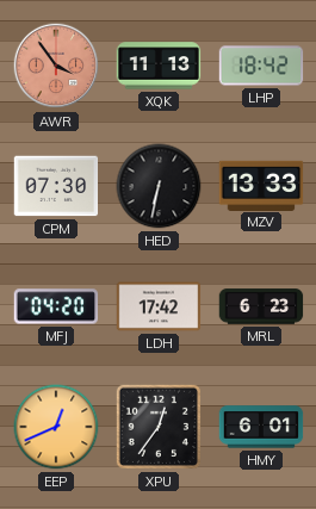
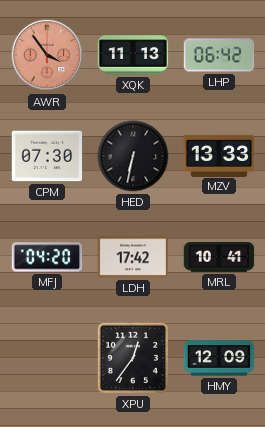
LHP: 18:42 -> 06:42
MRL: 6:23 -> 10:41
EEP: 12:41 -> none
HMY: 6:01 -> 12:09
